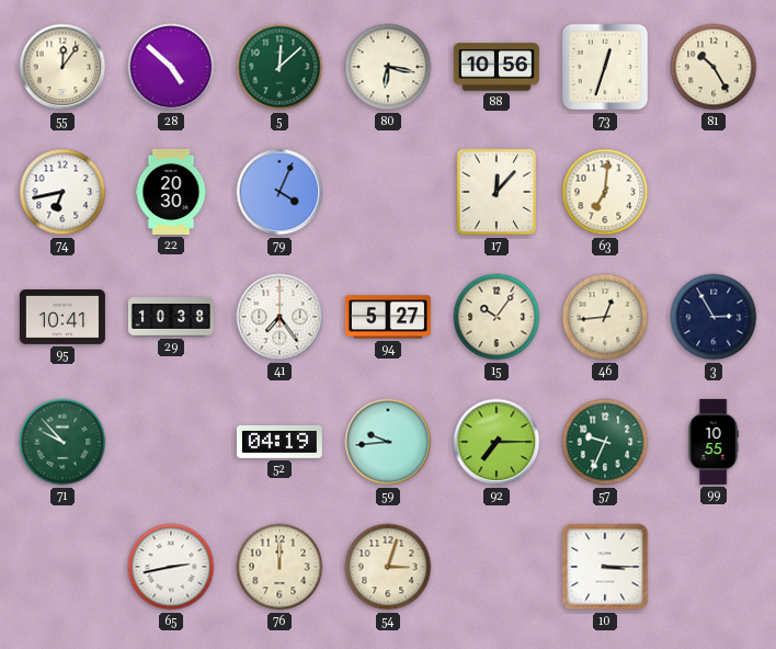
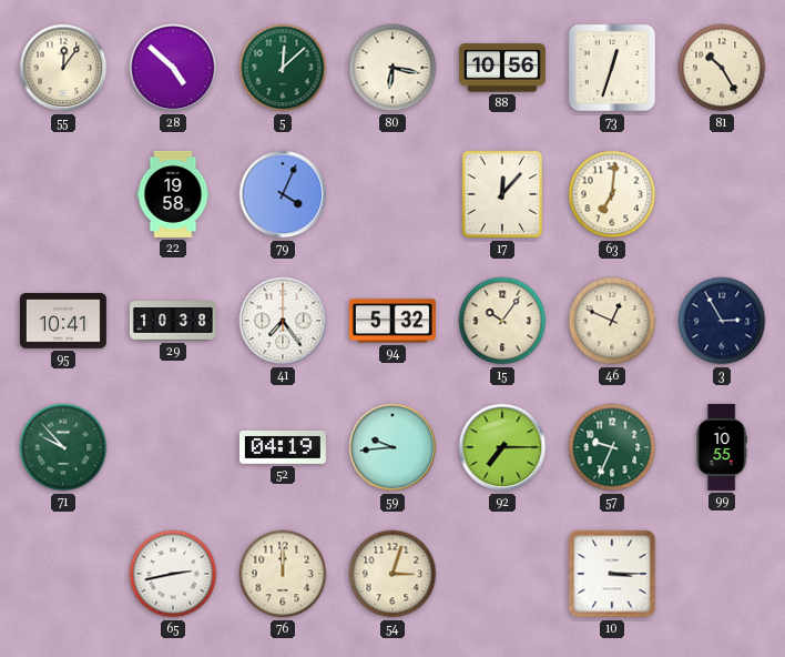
74: 6:43 -> none
22: 20:30 -> 19:58
94: 5:27 -> 5:32
46: 12:44 -> 12:49
